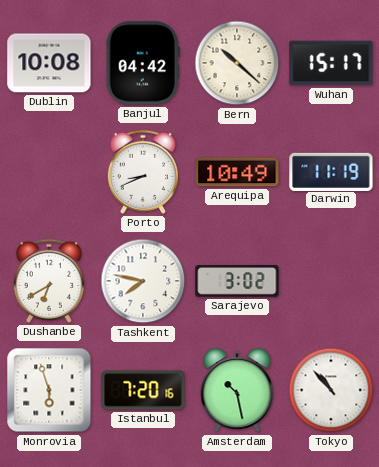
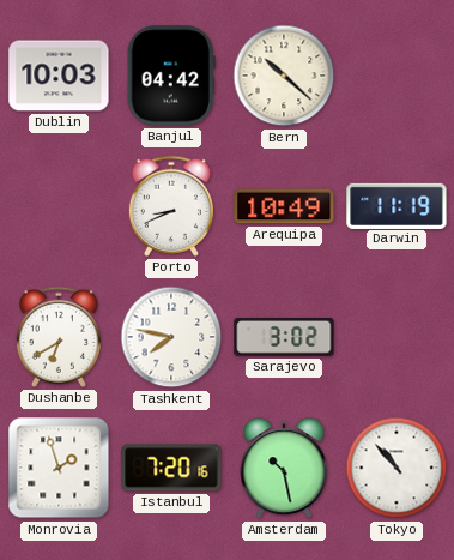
Dublin: 10:08 -> 10:03
Wuhan: 15:17 -> none
Monrovia: 5:57 -> 1:57
